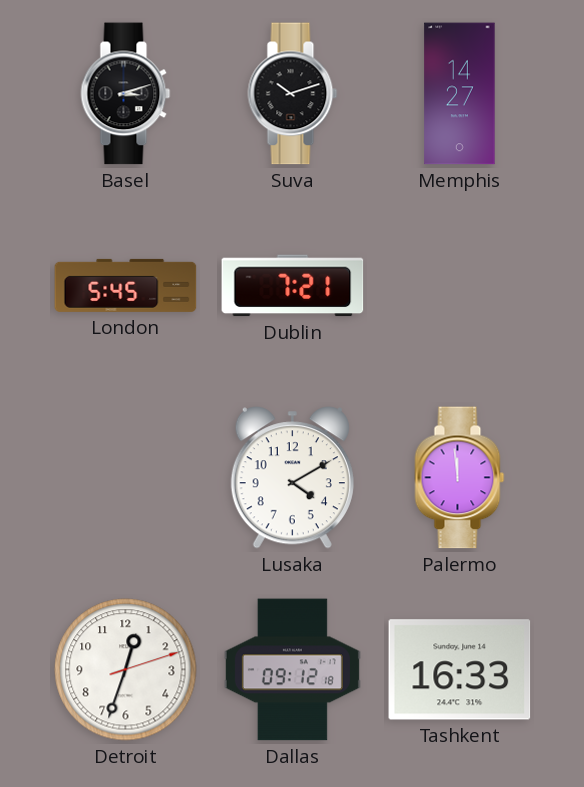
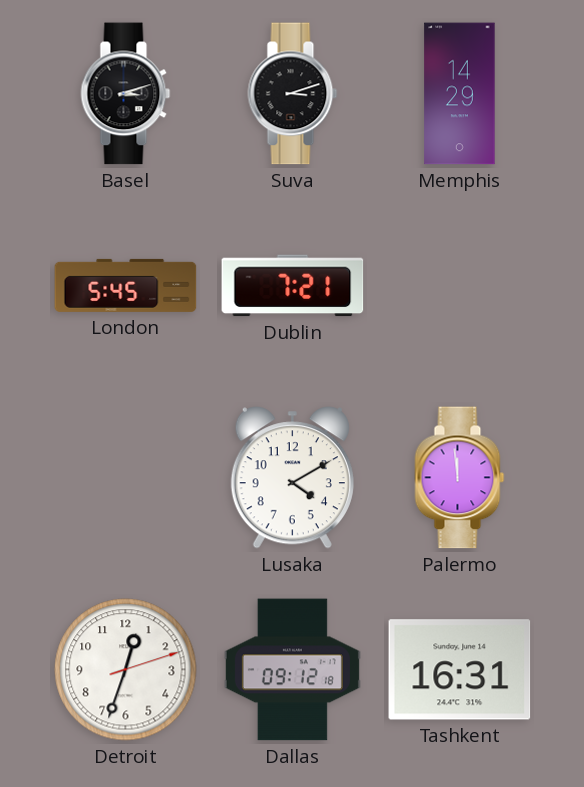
Suva: 10:12 -> 3:12
Memphis: 14:27 -> 14:29
Tashkent: 16:33 -> 16:31
